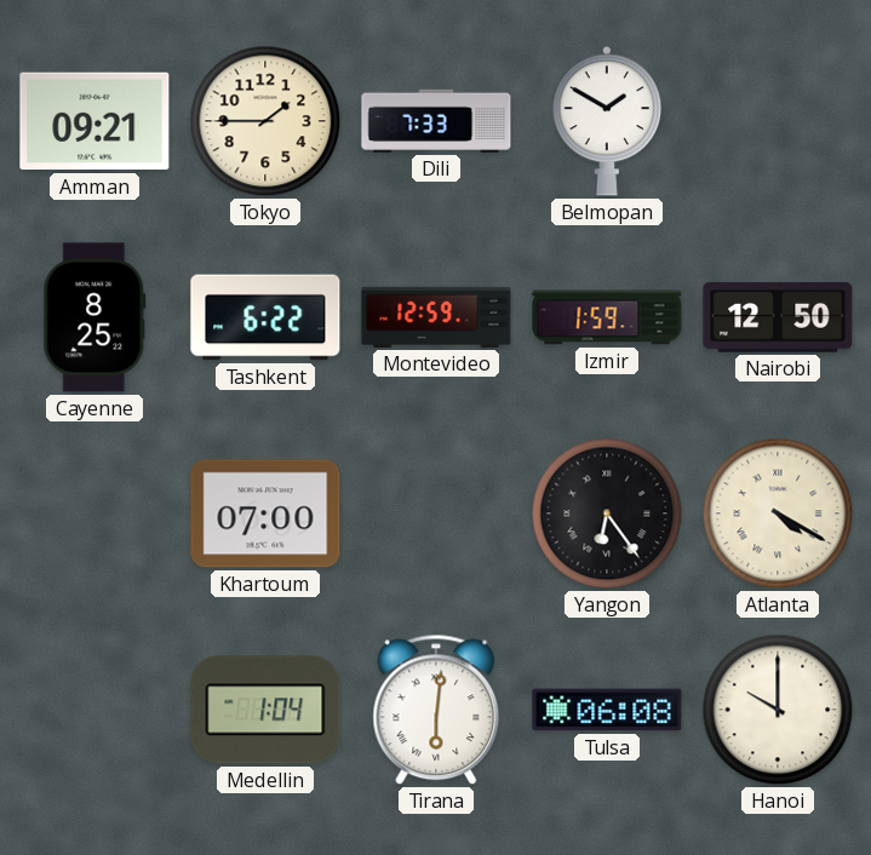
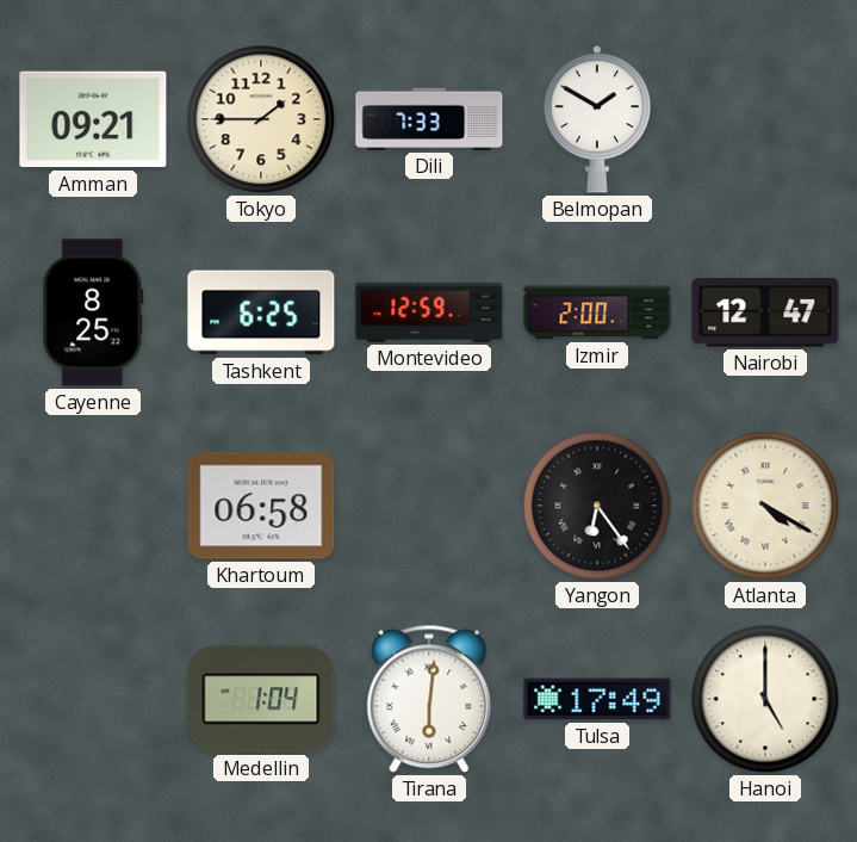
Tashkent: 6:22 -> 6:25
Izmir: 1:59 -> 2:00
Nairobi: 12:50 -> 12:47
Khartoum: 07:00 -> 06:58
Tulsa: 06:08 -> 17:49
Hanoi: 10:00 -> 5:00
